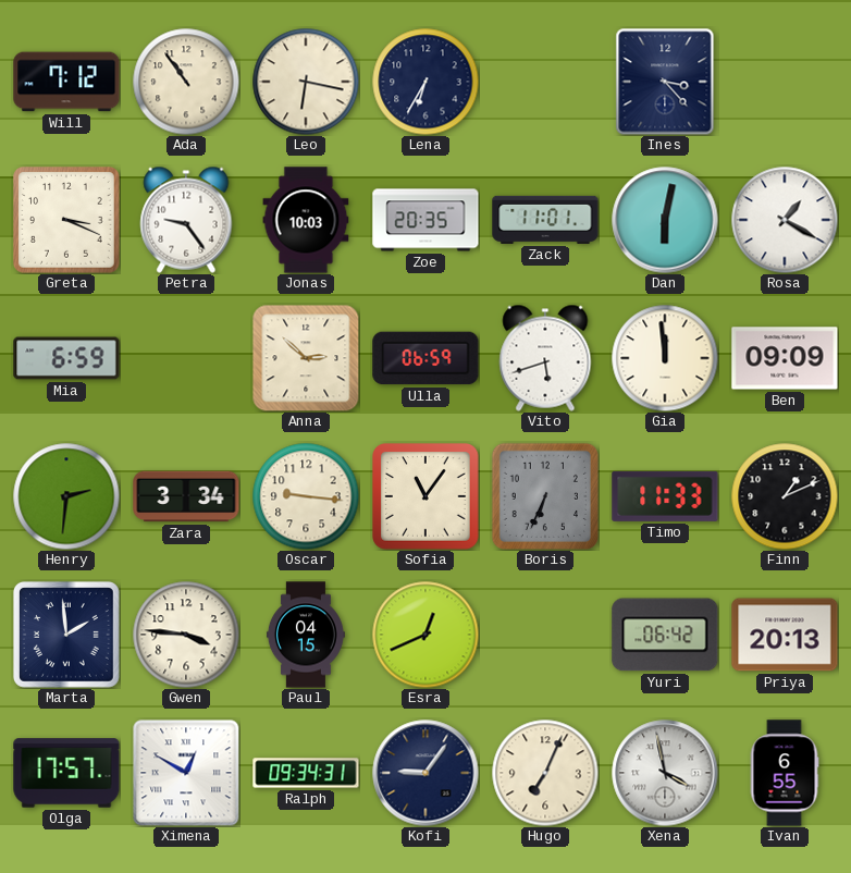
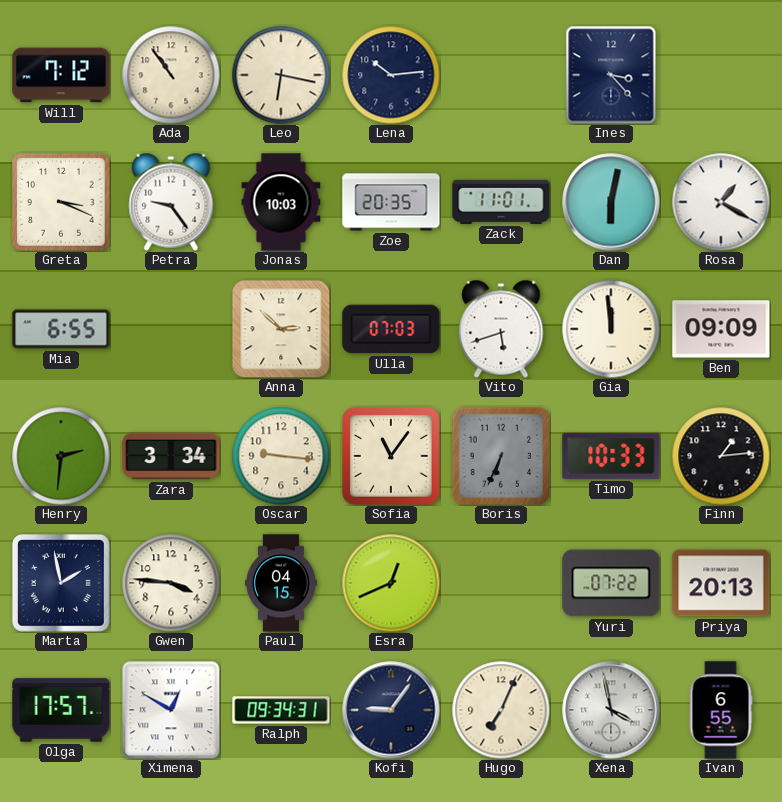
Lena: 6:35 -> 10:14
Mia: 6:59 -> 6:55
Ulla: 06:59 -> 07:03
Timo: 11:33 -> 10:33
Finn: 1:11 -> 1:14
Marta: 1:59 -> 1:58
Yuri: 06:42 -> 07:22
